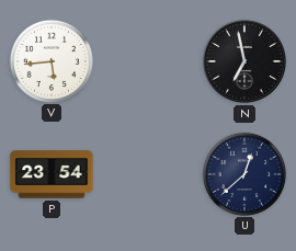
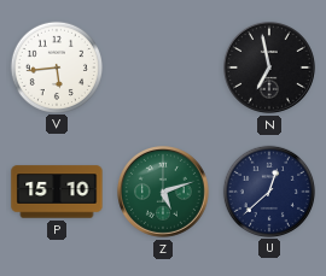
P: 23:54 -> 15:10
Z: none -> 5:12
